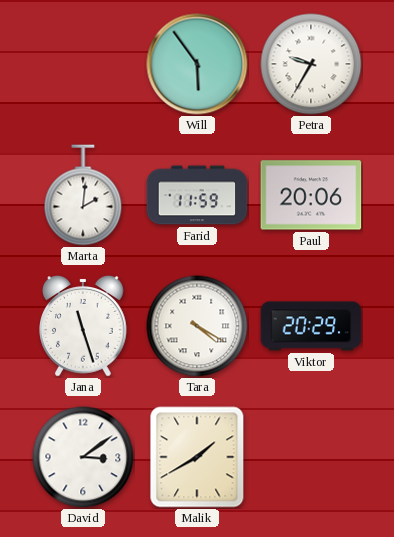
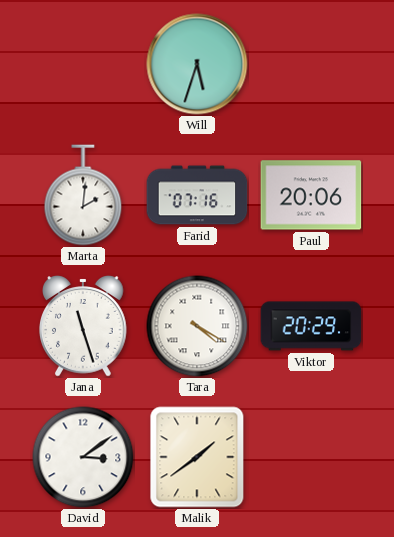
Will: 5:54 -> 5:33
Petra: 9:35 -> none
Farid: 11:59 -> 07:16
Malik: 1:40 -> 1:39
